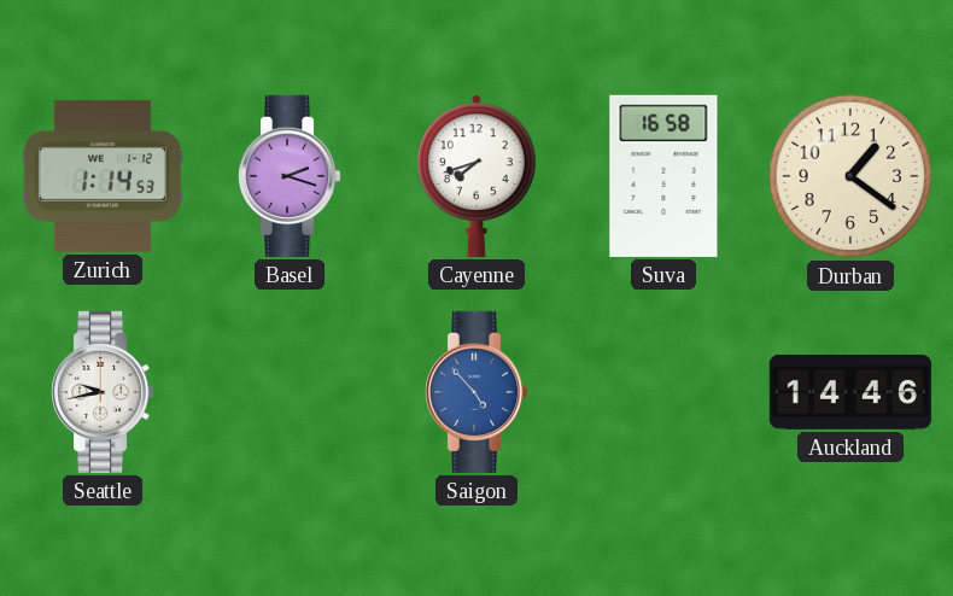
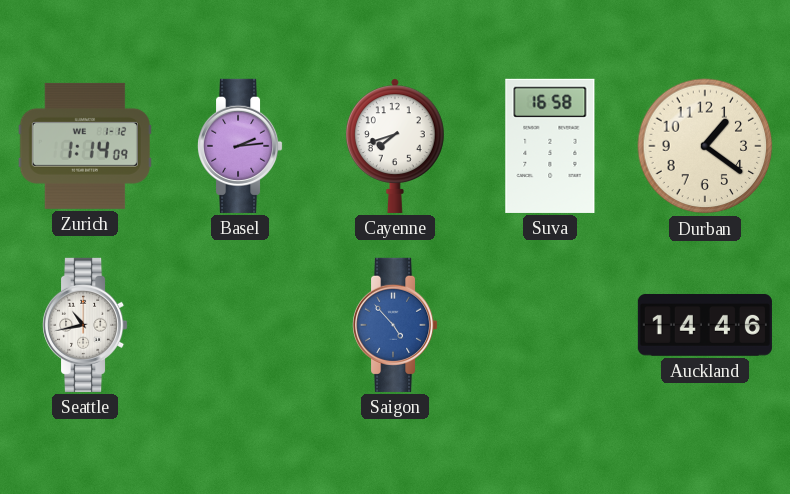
Zurich: 1:14:53 -> 1:14:09
Basel: 2:18 -> 2:14
Seattle: 9:43 -> 10:43
